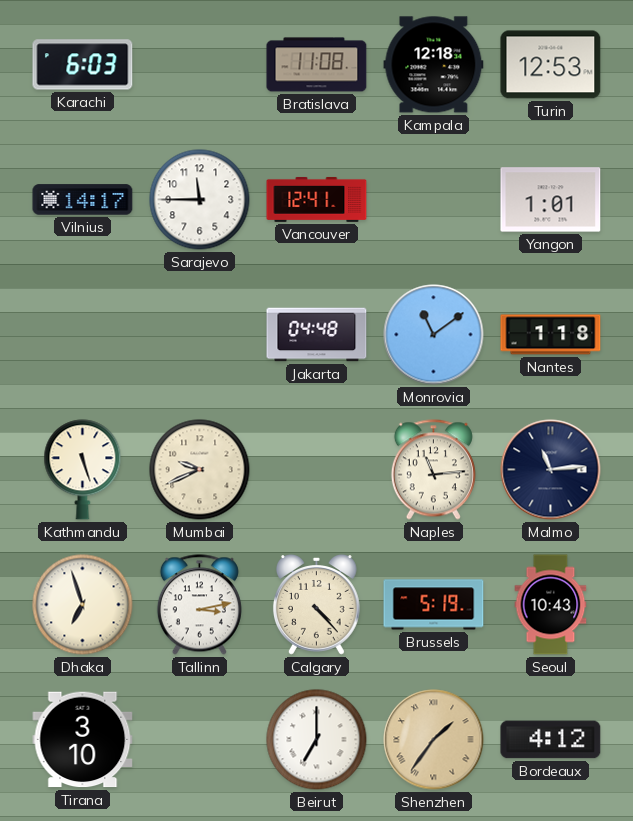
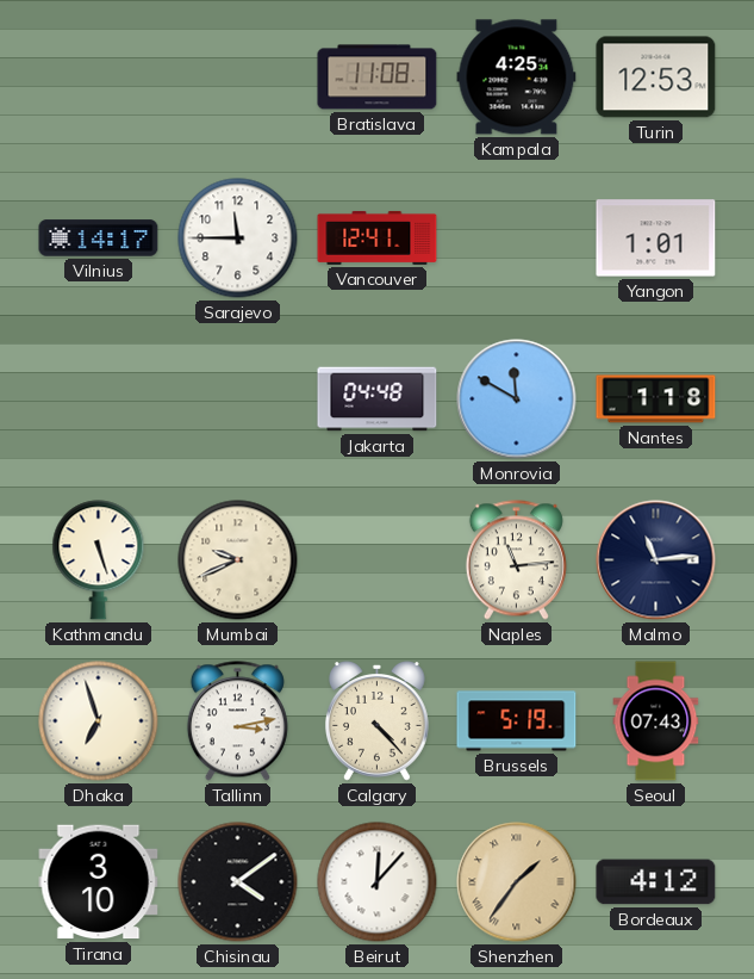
Karachi: 6:03 -> none
Kampala: 12:18 -> 4:25
Monrovia: 11:09 -> 11:50
Seoul: 10:43 -> 07:43
Chisinau: none -> 4:09
Beirut: 7:00 -> 12:07
